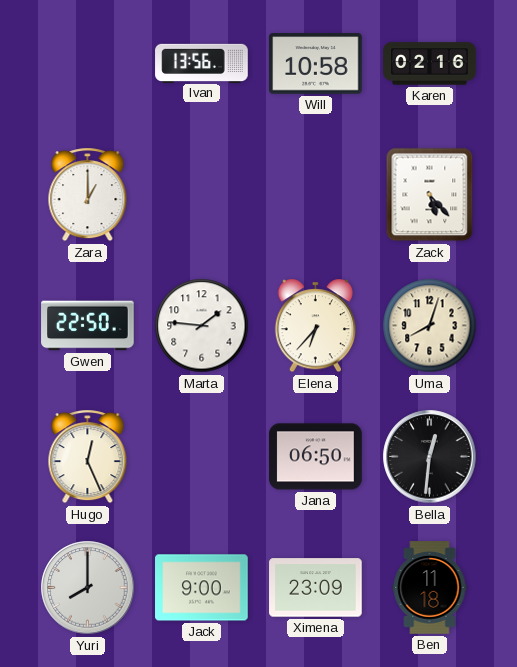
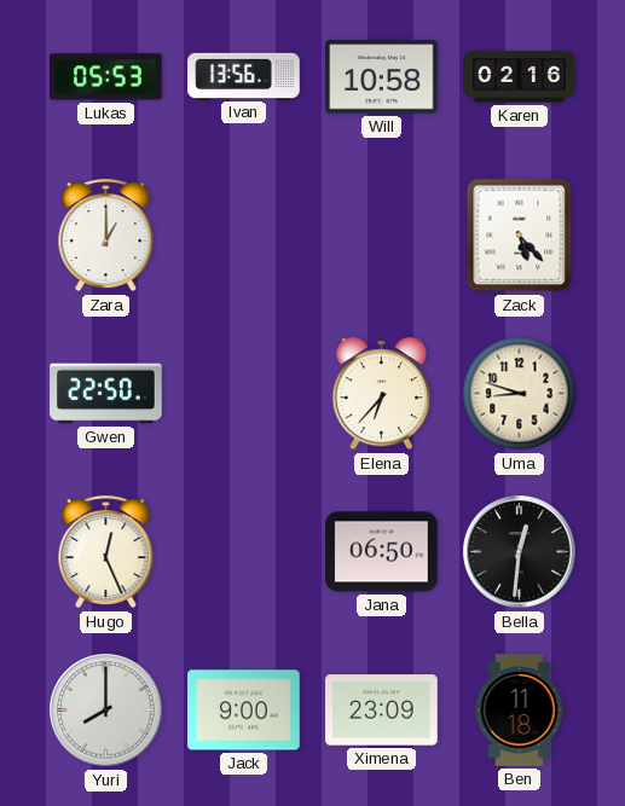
Lukas: none -> 05:53
Marta: 1:46 -> none
Uma: 8:03 -> 8:48
